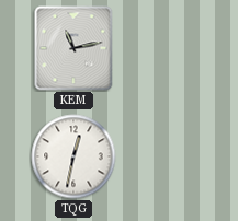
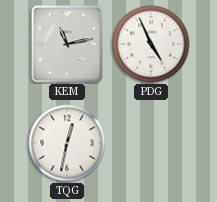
PDG: none -> 4:56
